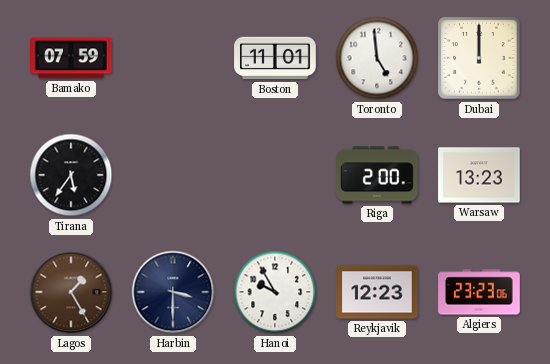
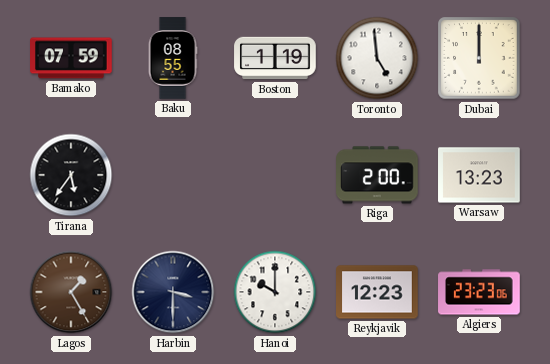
Baku: none -> 08:55
Boston: 11:01 -> 1:19
Hanoi: 9:55 -> 10:00
